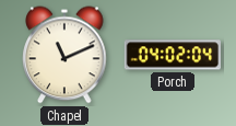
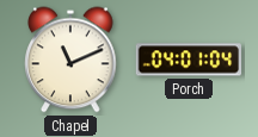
Porch: 04:02 -> 04:01
